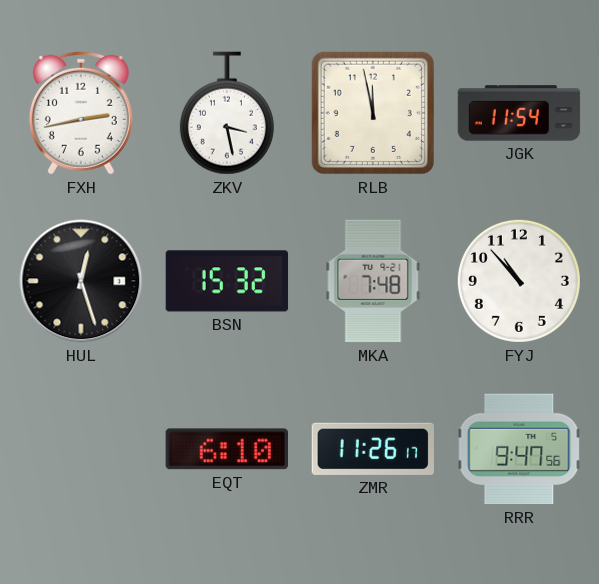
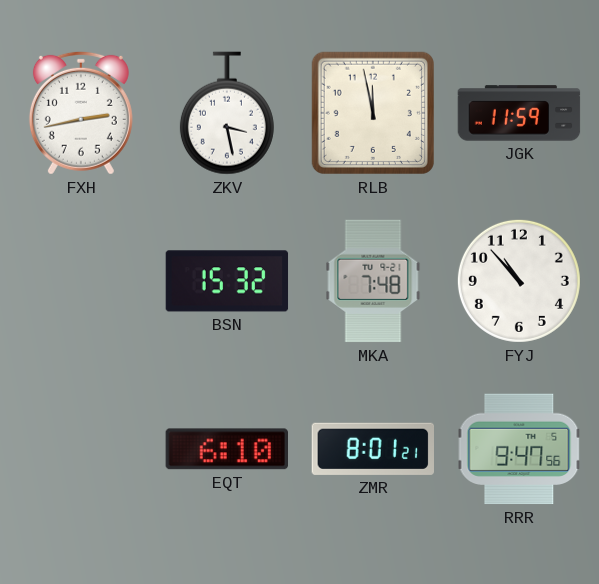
JGK: 11:54 -> 11:59
HUL: 12:27 -> none
ZMR: 11:26 -> 8:01
